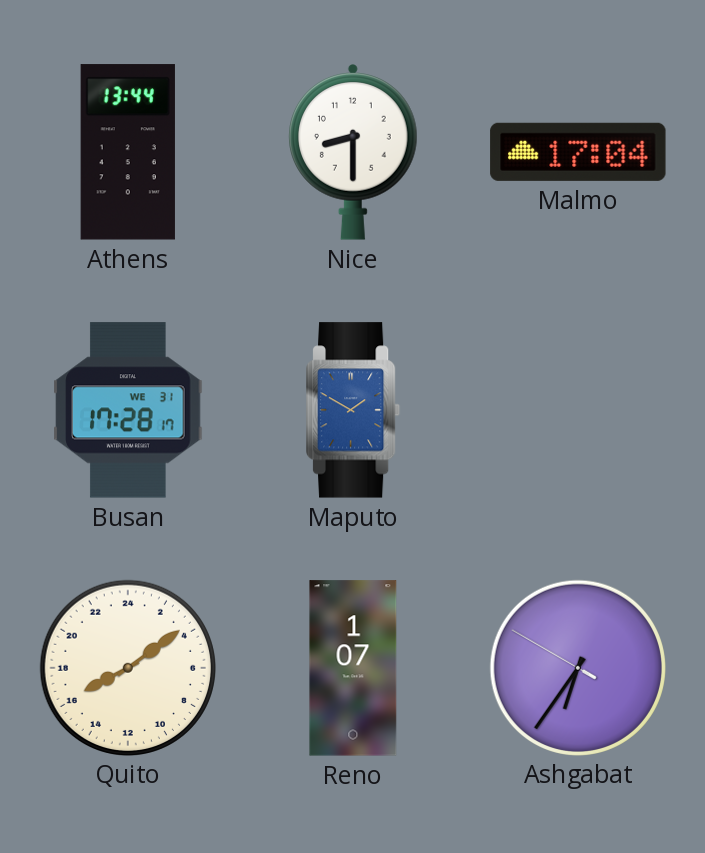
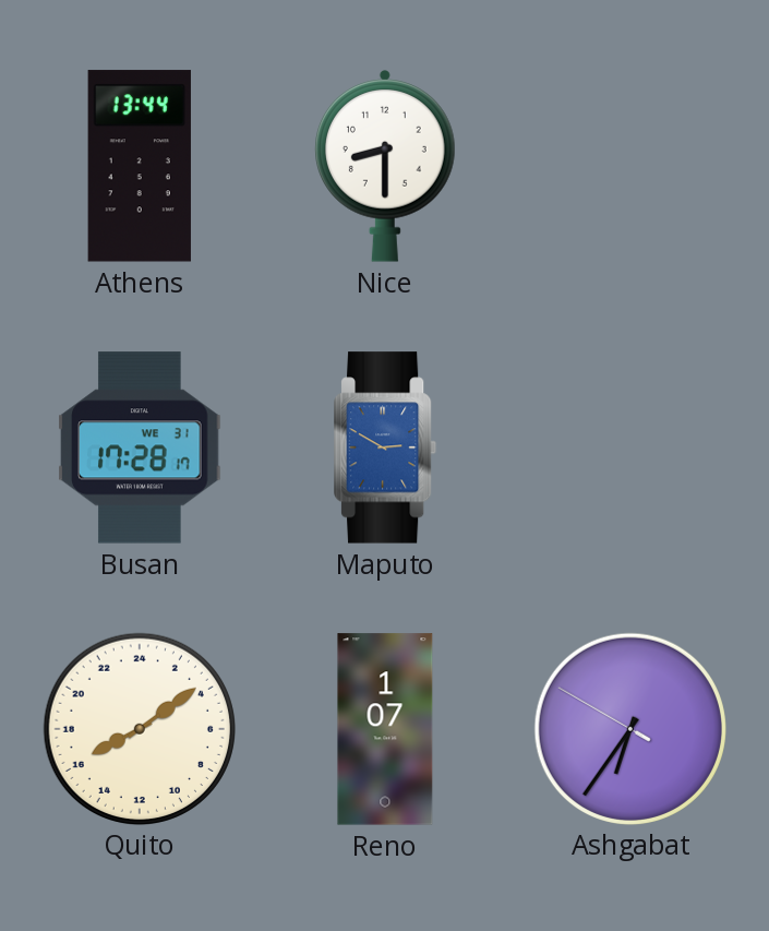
Malmo: 17:04 -> none
Maputo: 1:50 -> 2:50
